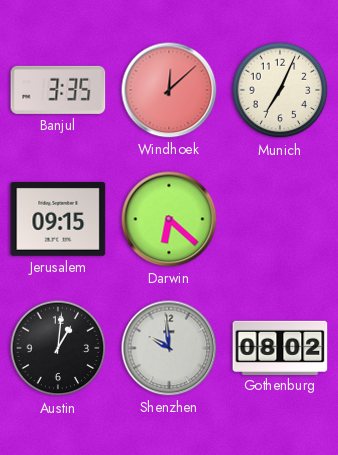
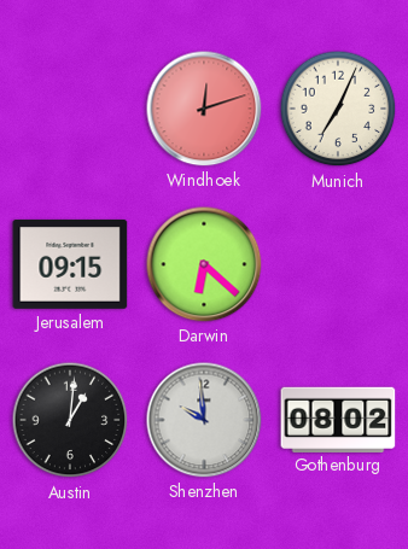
Banjul: 3:35 -> none
Windhoek: 12:08 -> 12:12
